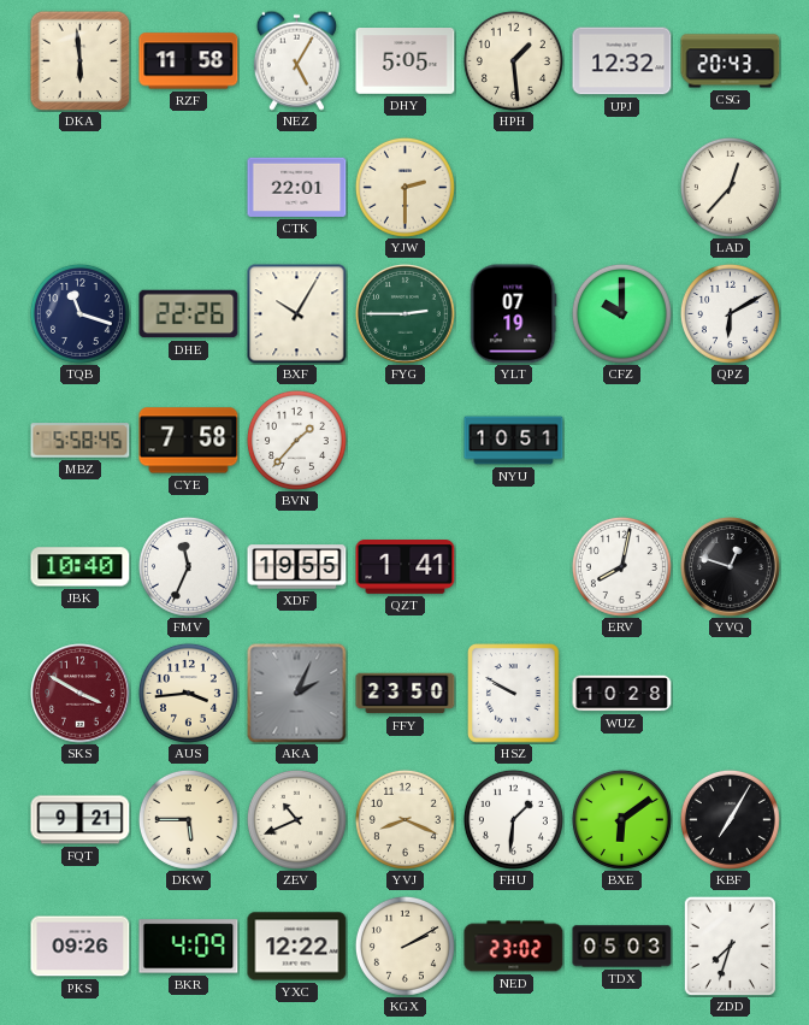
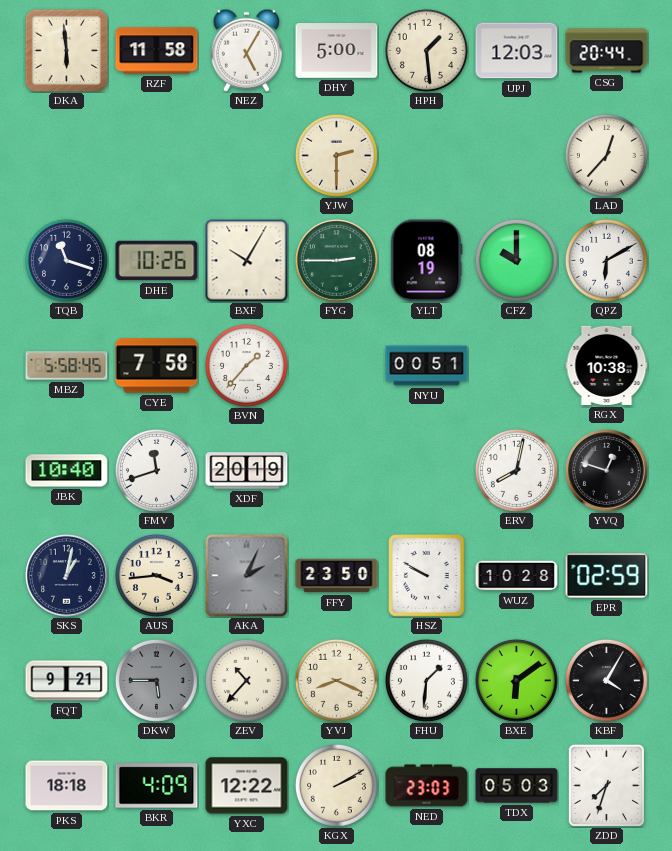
DHY: 5:05 -> 5:00
UPJ: 12:32 -> 12:03
CSG: 20:43 -> 20:44
CTK: 22:01 -> none
DHE: 22:26 -> 10:26
YLT: 07:19 -> 08:19
NYU: 10:51 -> 00:51
RGX: none -> 10:38
FMV: 11:34 -> 11:42
XDF: 19:55 -> 20:19
QZT: 1:41 -> none
SKS: 3:50 -> 1:02
SKS dial: burgundy -> navy
EPR: none -> 02:59
DKW dial: cream -> grey
ZEV: 10:41 -> 10:37
KBF: 7:05 -> 4:05
PKS: 09:26 -> 18:18
NED: 23:02 -> 23:03
